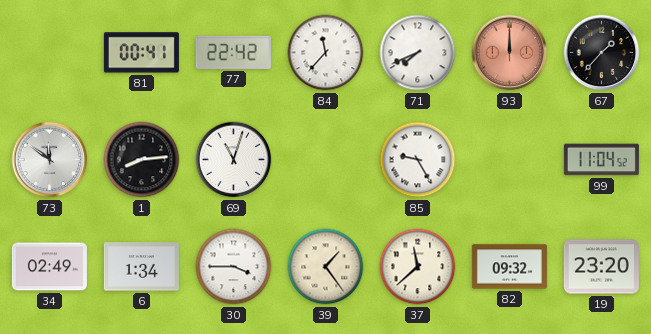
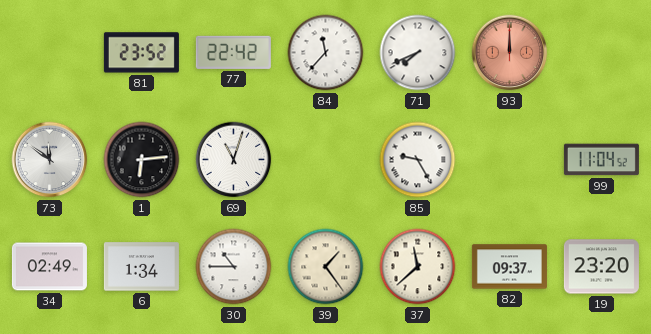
81: 00:41 -> 23:52
67: 1:37 -> none
1: 8:14 -> 6:14
30: 3:45 -> 10:45
82: 09:32 -> 09:37
